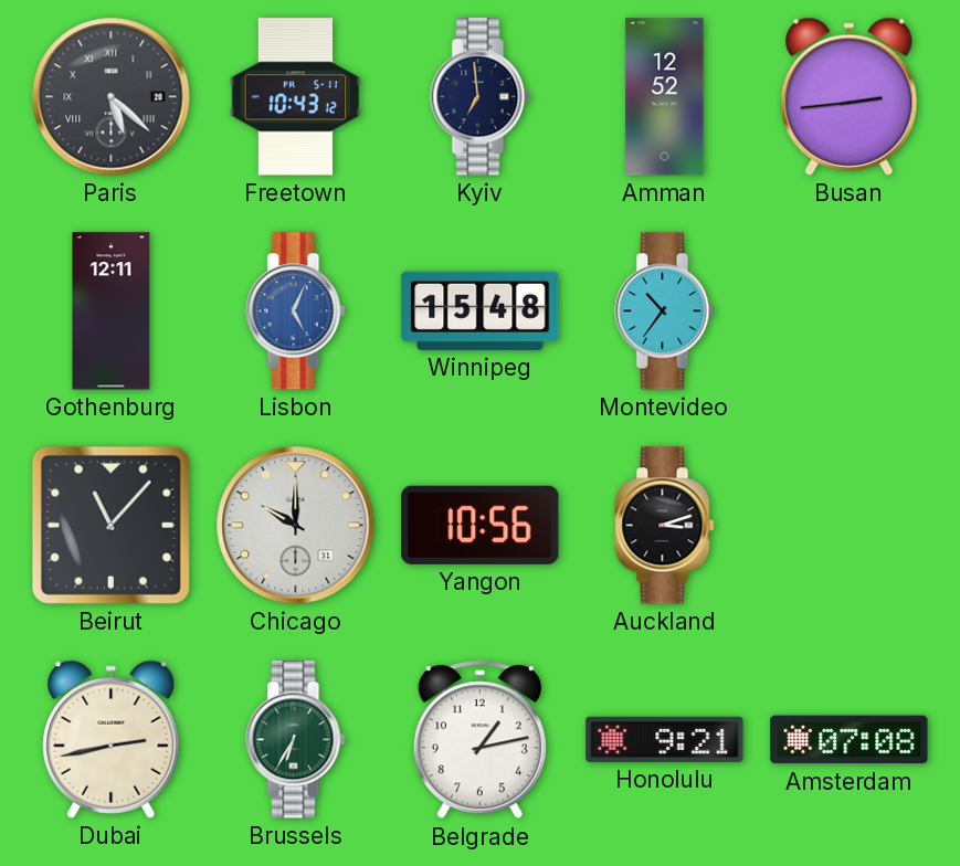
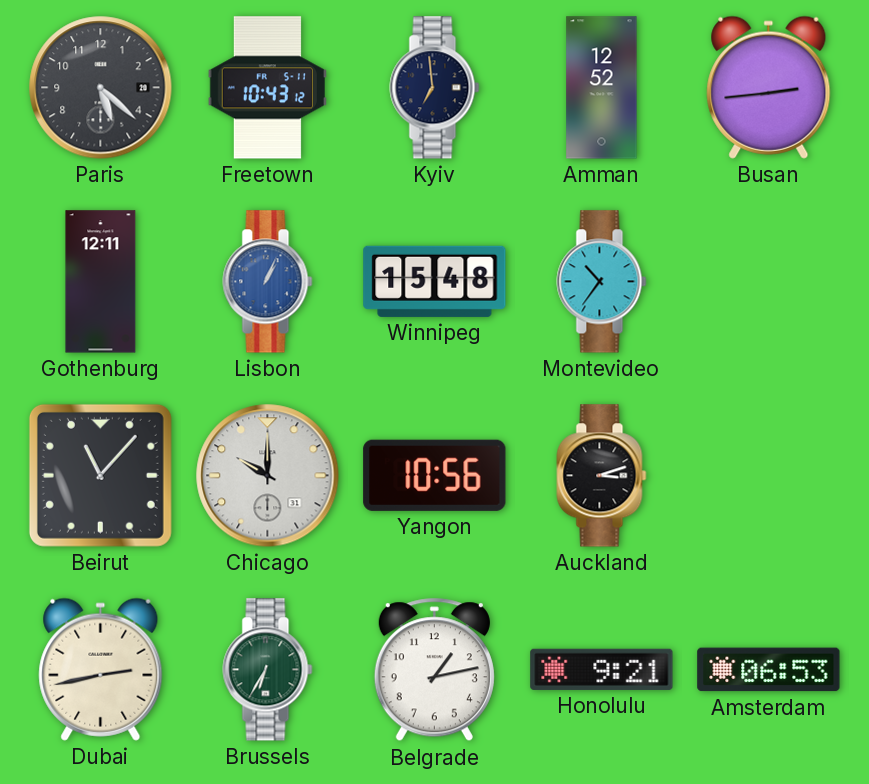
Paris numerals: Roman -> Arabic
Lisbon: 5:04 -> 1:04
Amsterdam: 07:08 -> 06:53
